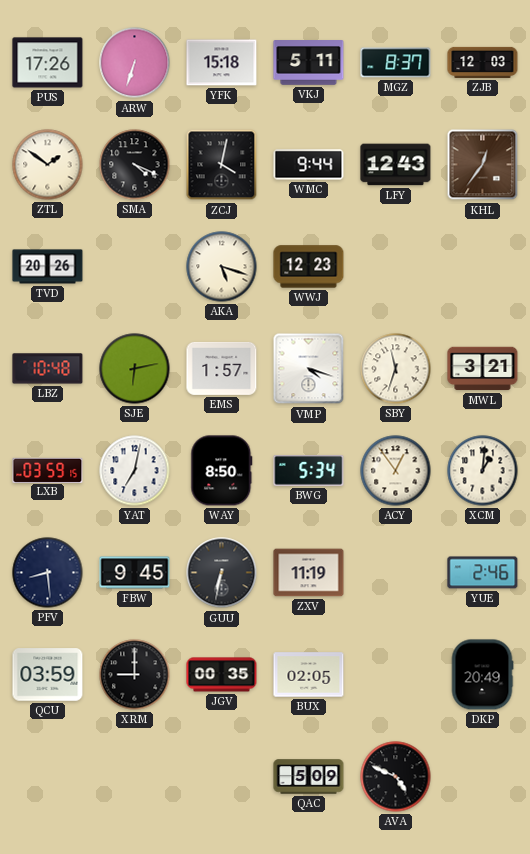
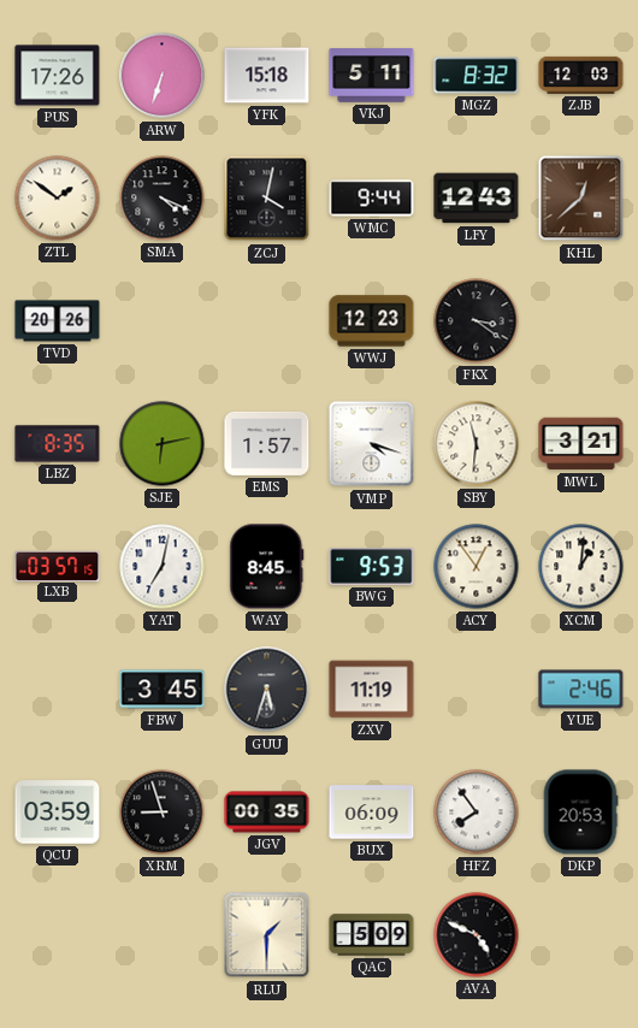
MGZ: 8:37 -> 8:32
KHL: 12:36 -> 12:38
AKA: 5:18 -> none
FKX: none -> 3:21
LBZ: 10:48 -> 8:35
SBY: 11:33 -> 11:31
LXB: 03:59 -> 03:57
WAY: 8:50 -> 8:45
BWG: 5:34 -> 9:53
PFV: 8:29 -> none
FBW: 9:45 -> 3:45
GUU: 6:32 -> 5:33
XRM: 9:00 -> 8:57
BUX: 02:05 -> 06:09
HFZ: none -> 7:54
DKP: 20:49 -> 20:53
RLU: none -> 1:30
